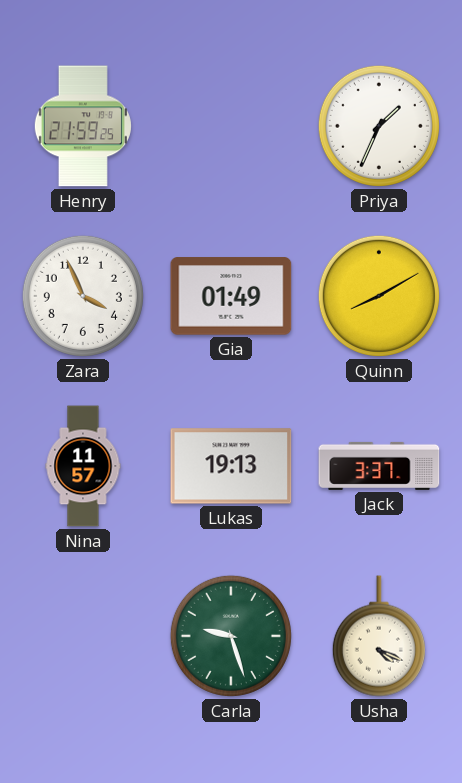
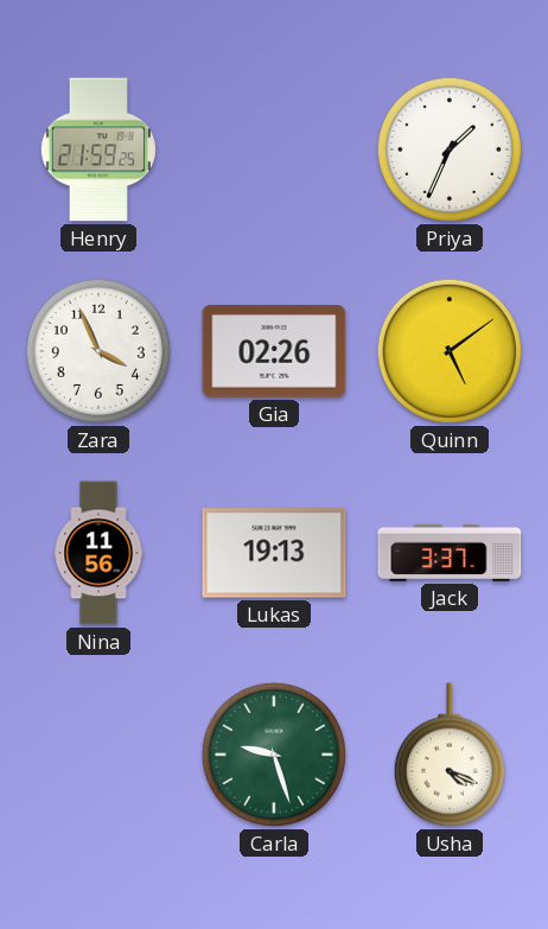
Gia: 01:49 -> 02:26
Quinn: 8:10 -> 5:09
Nina: 11:57 -> 11:56
